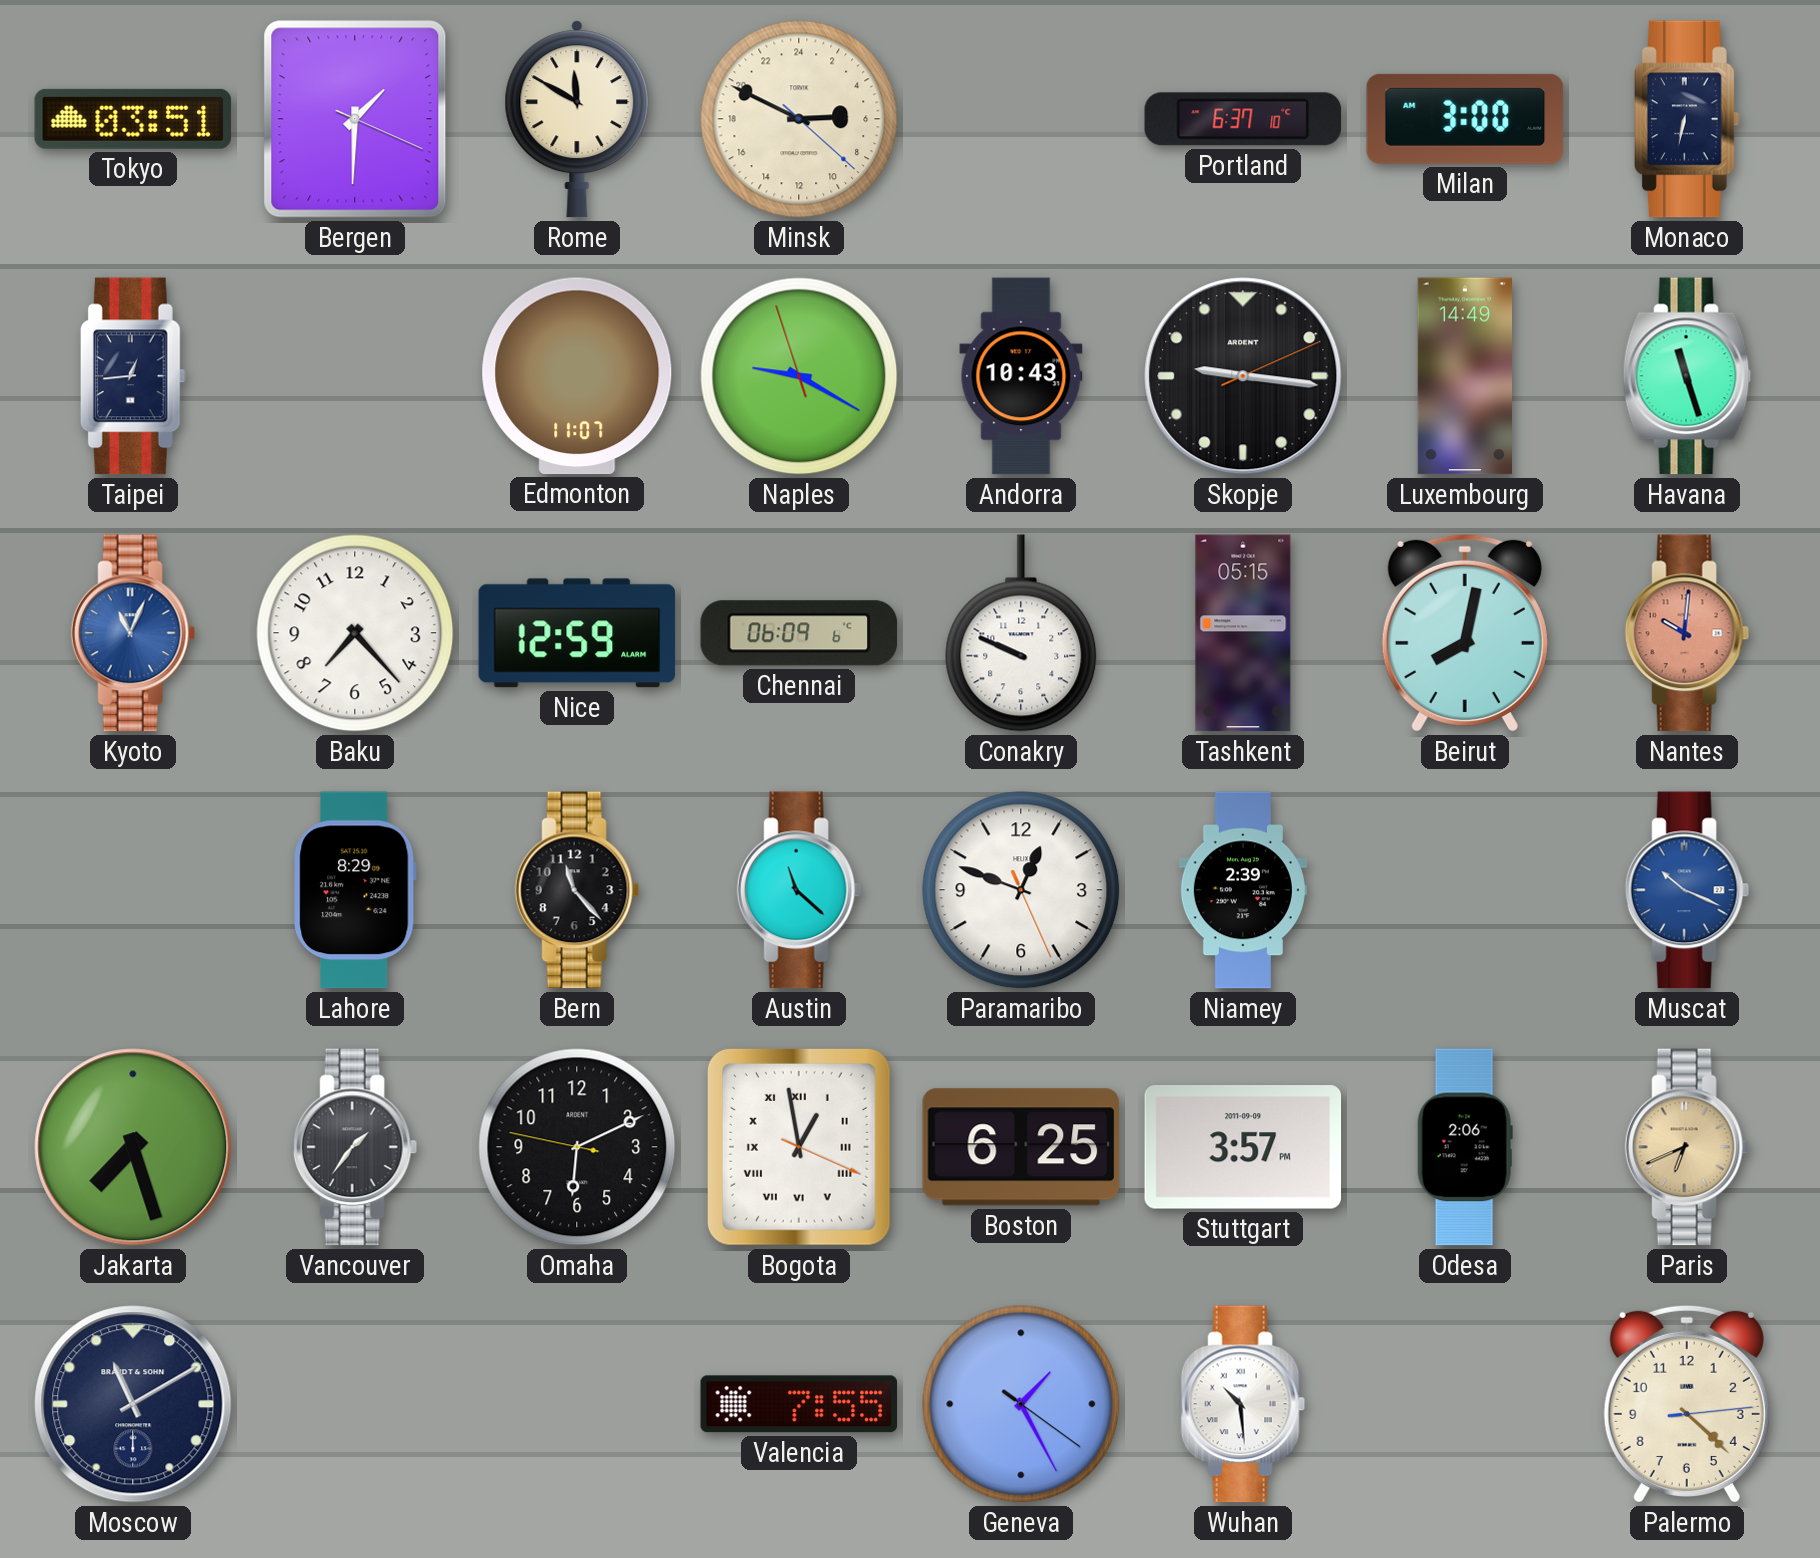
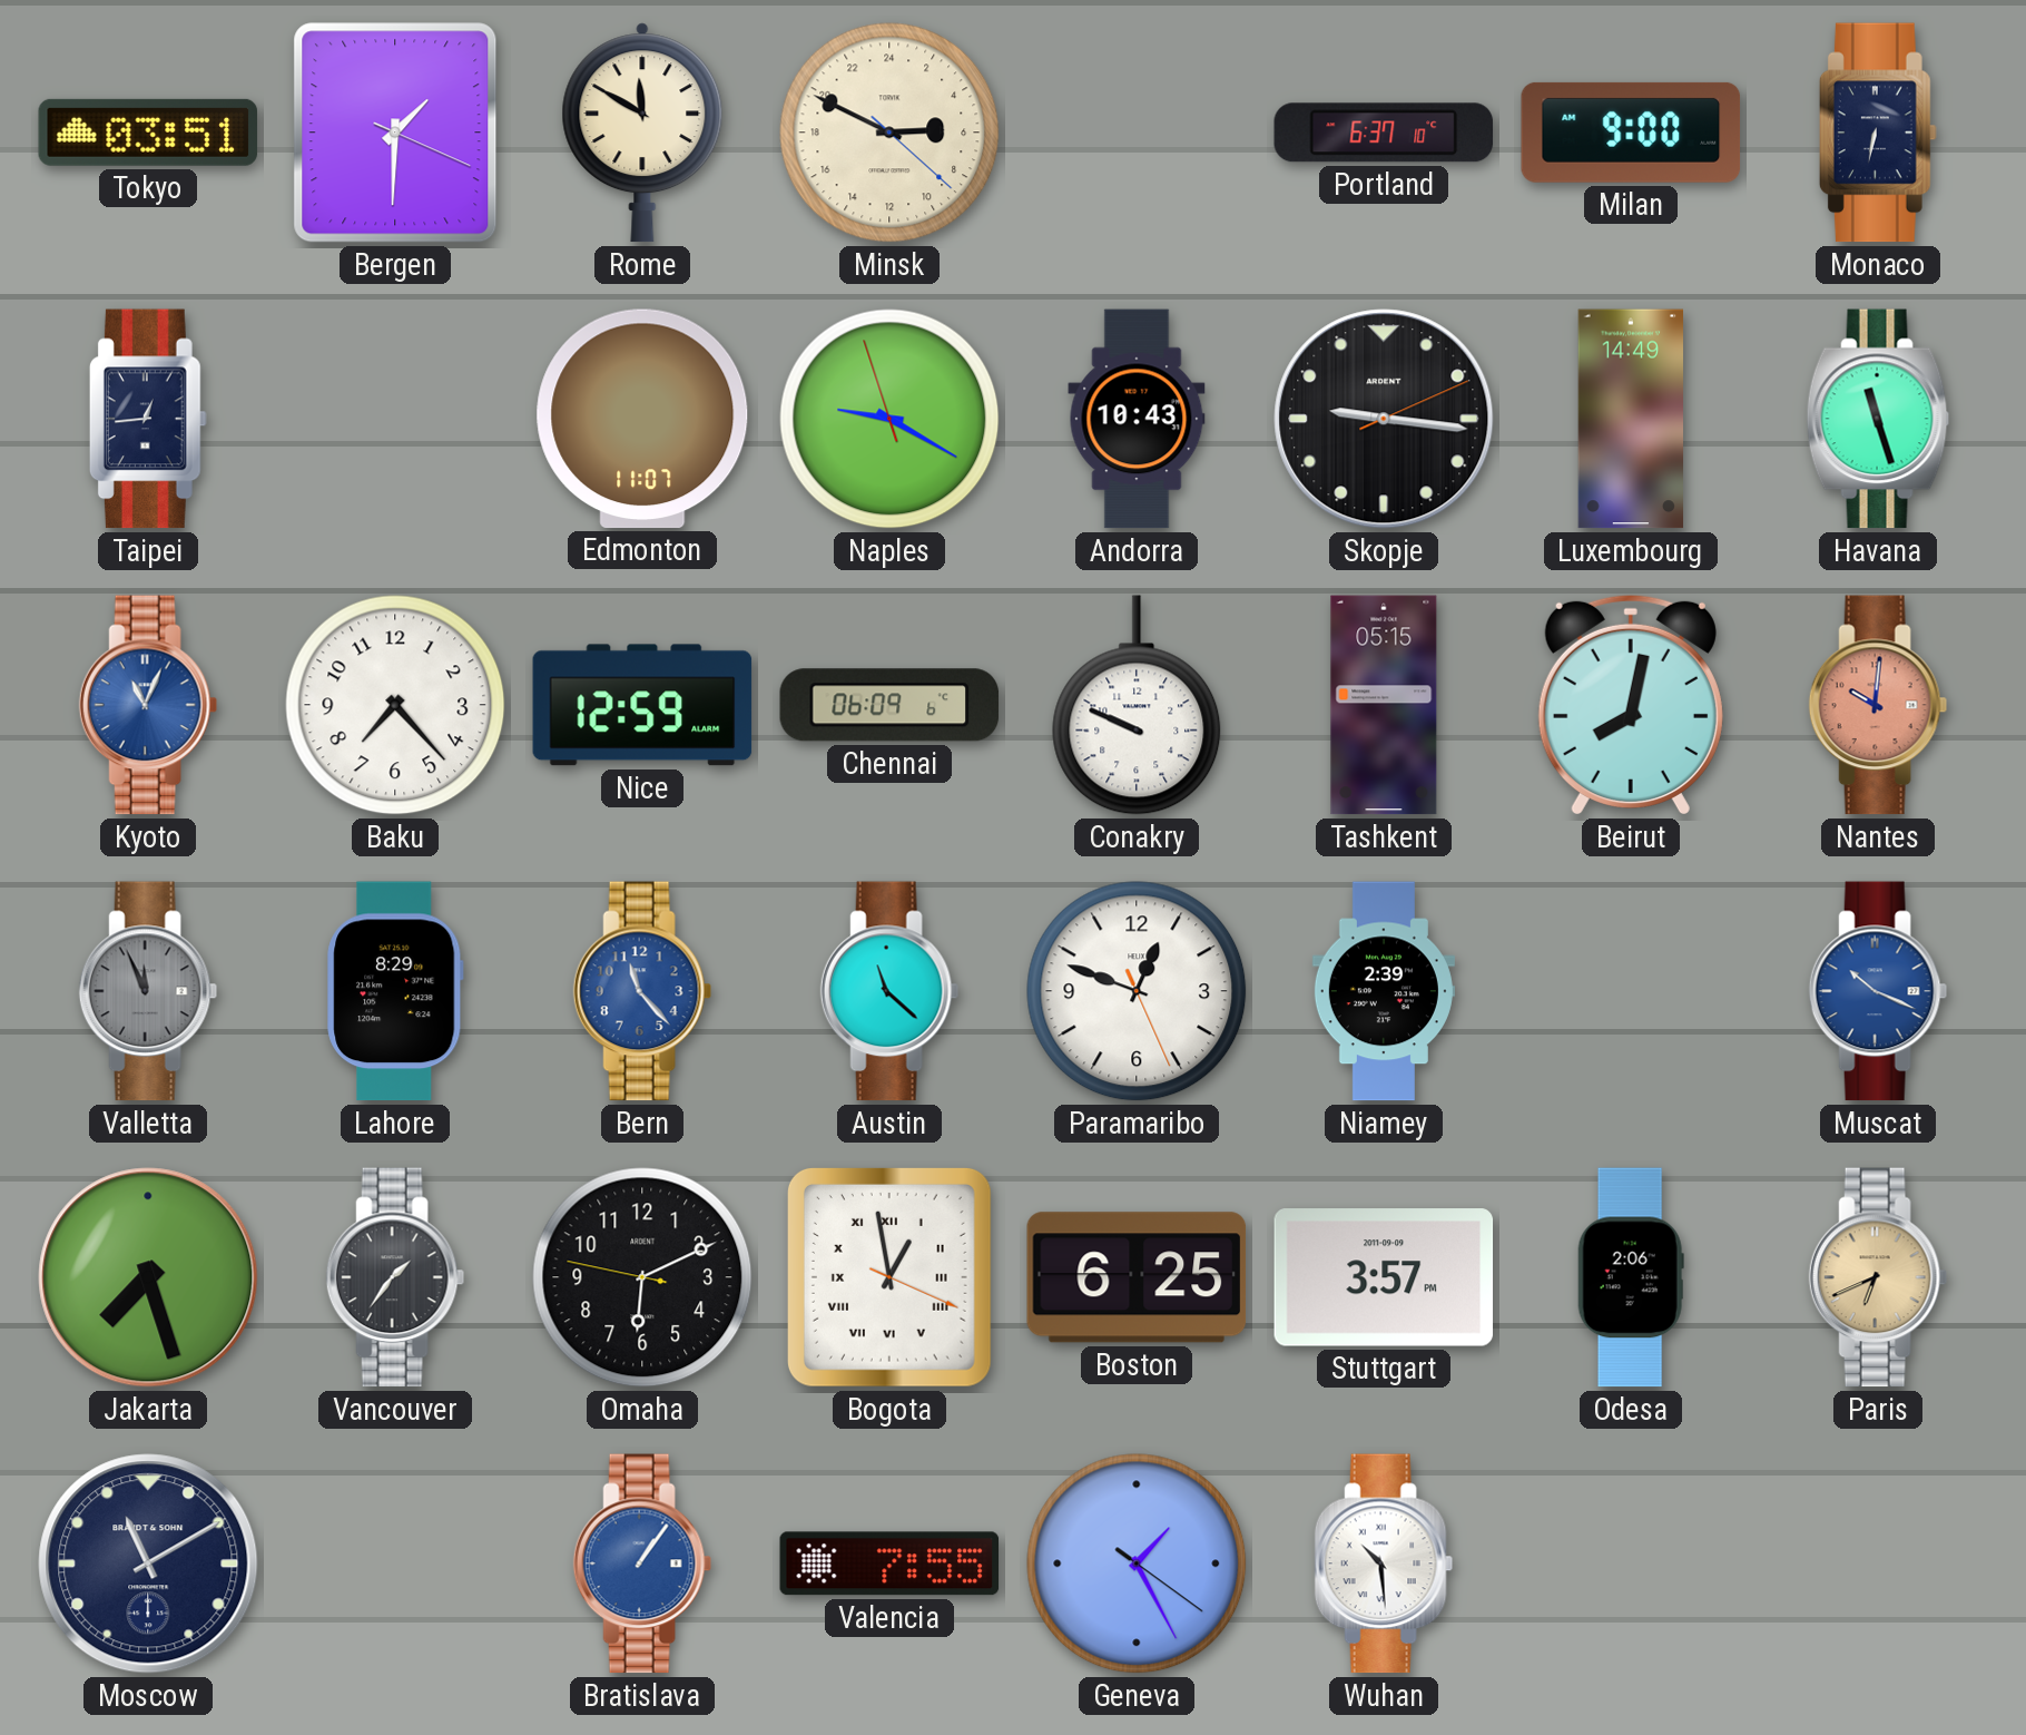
Milan: 3:00 -> 9:00
Valletta: none -> 11:56
Bern dial: black -> blue
Bratislava: none -> 1:06
Palermo: 4:22 -> none
